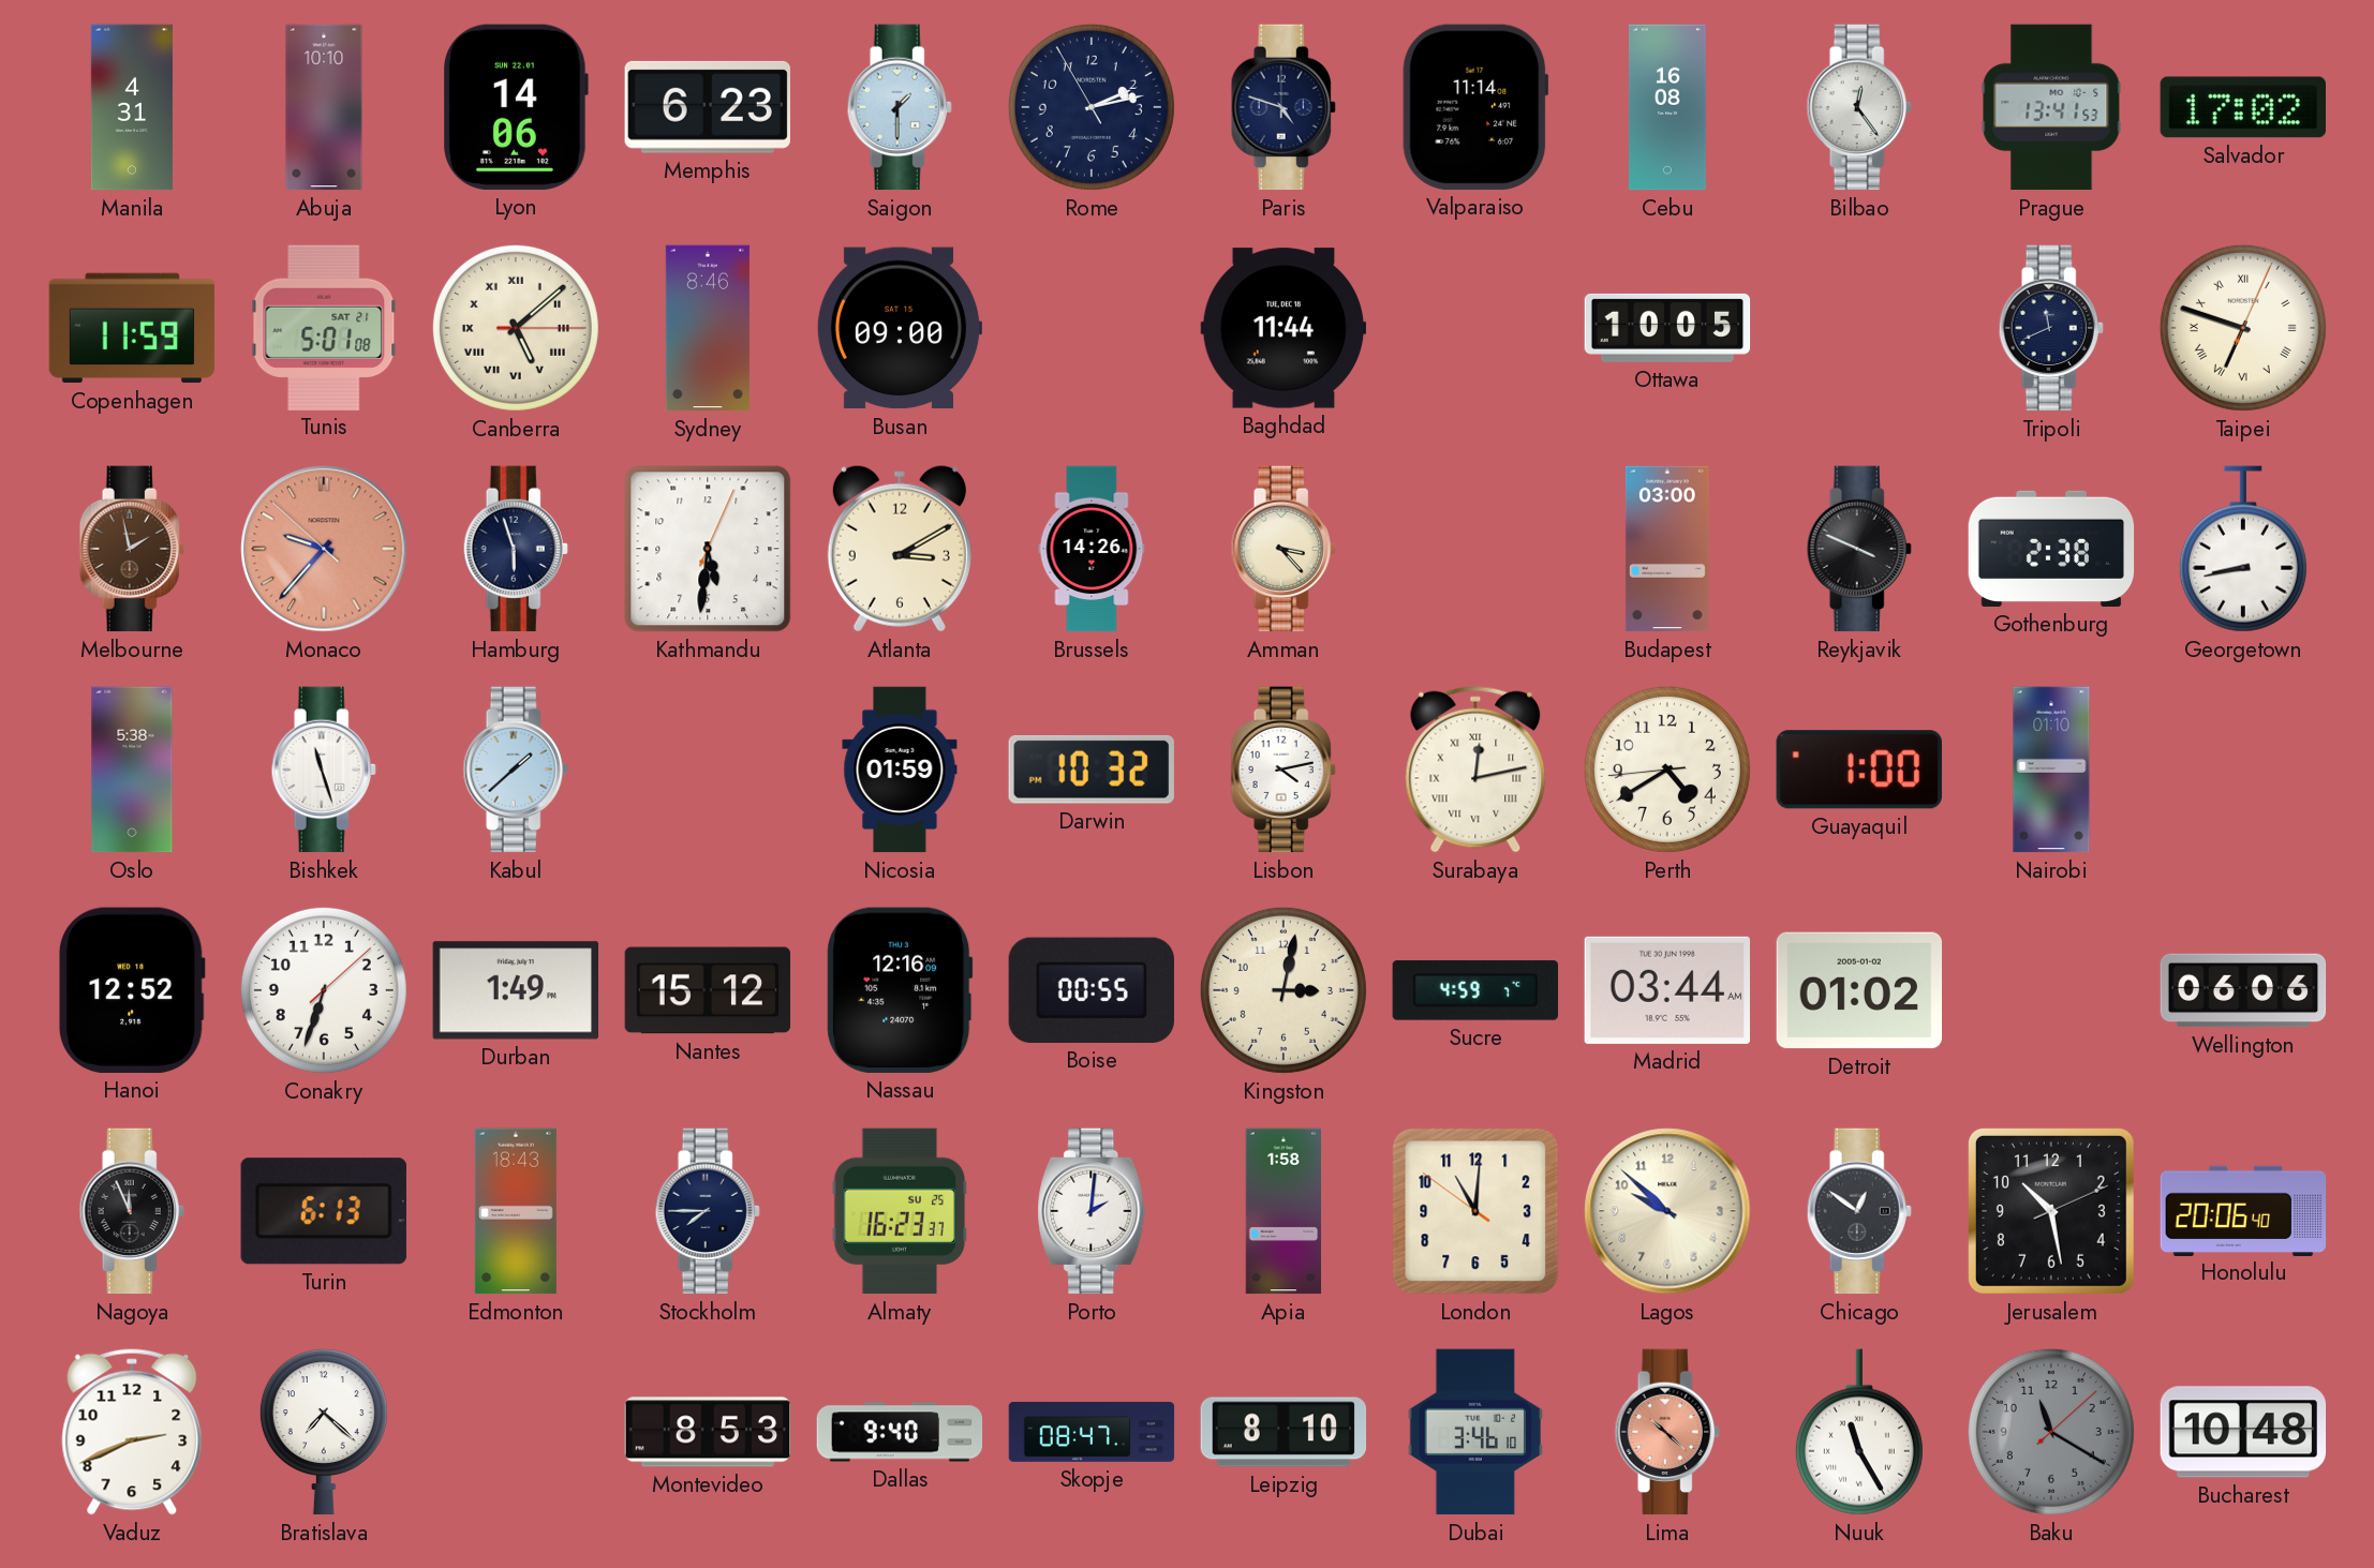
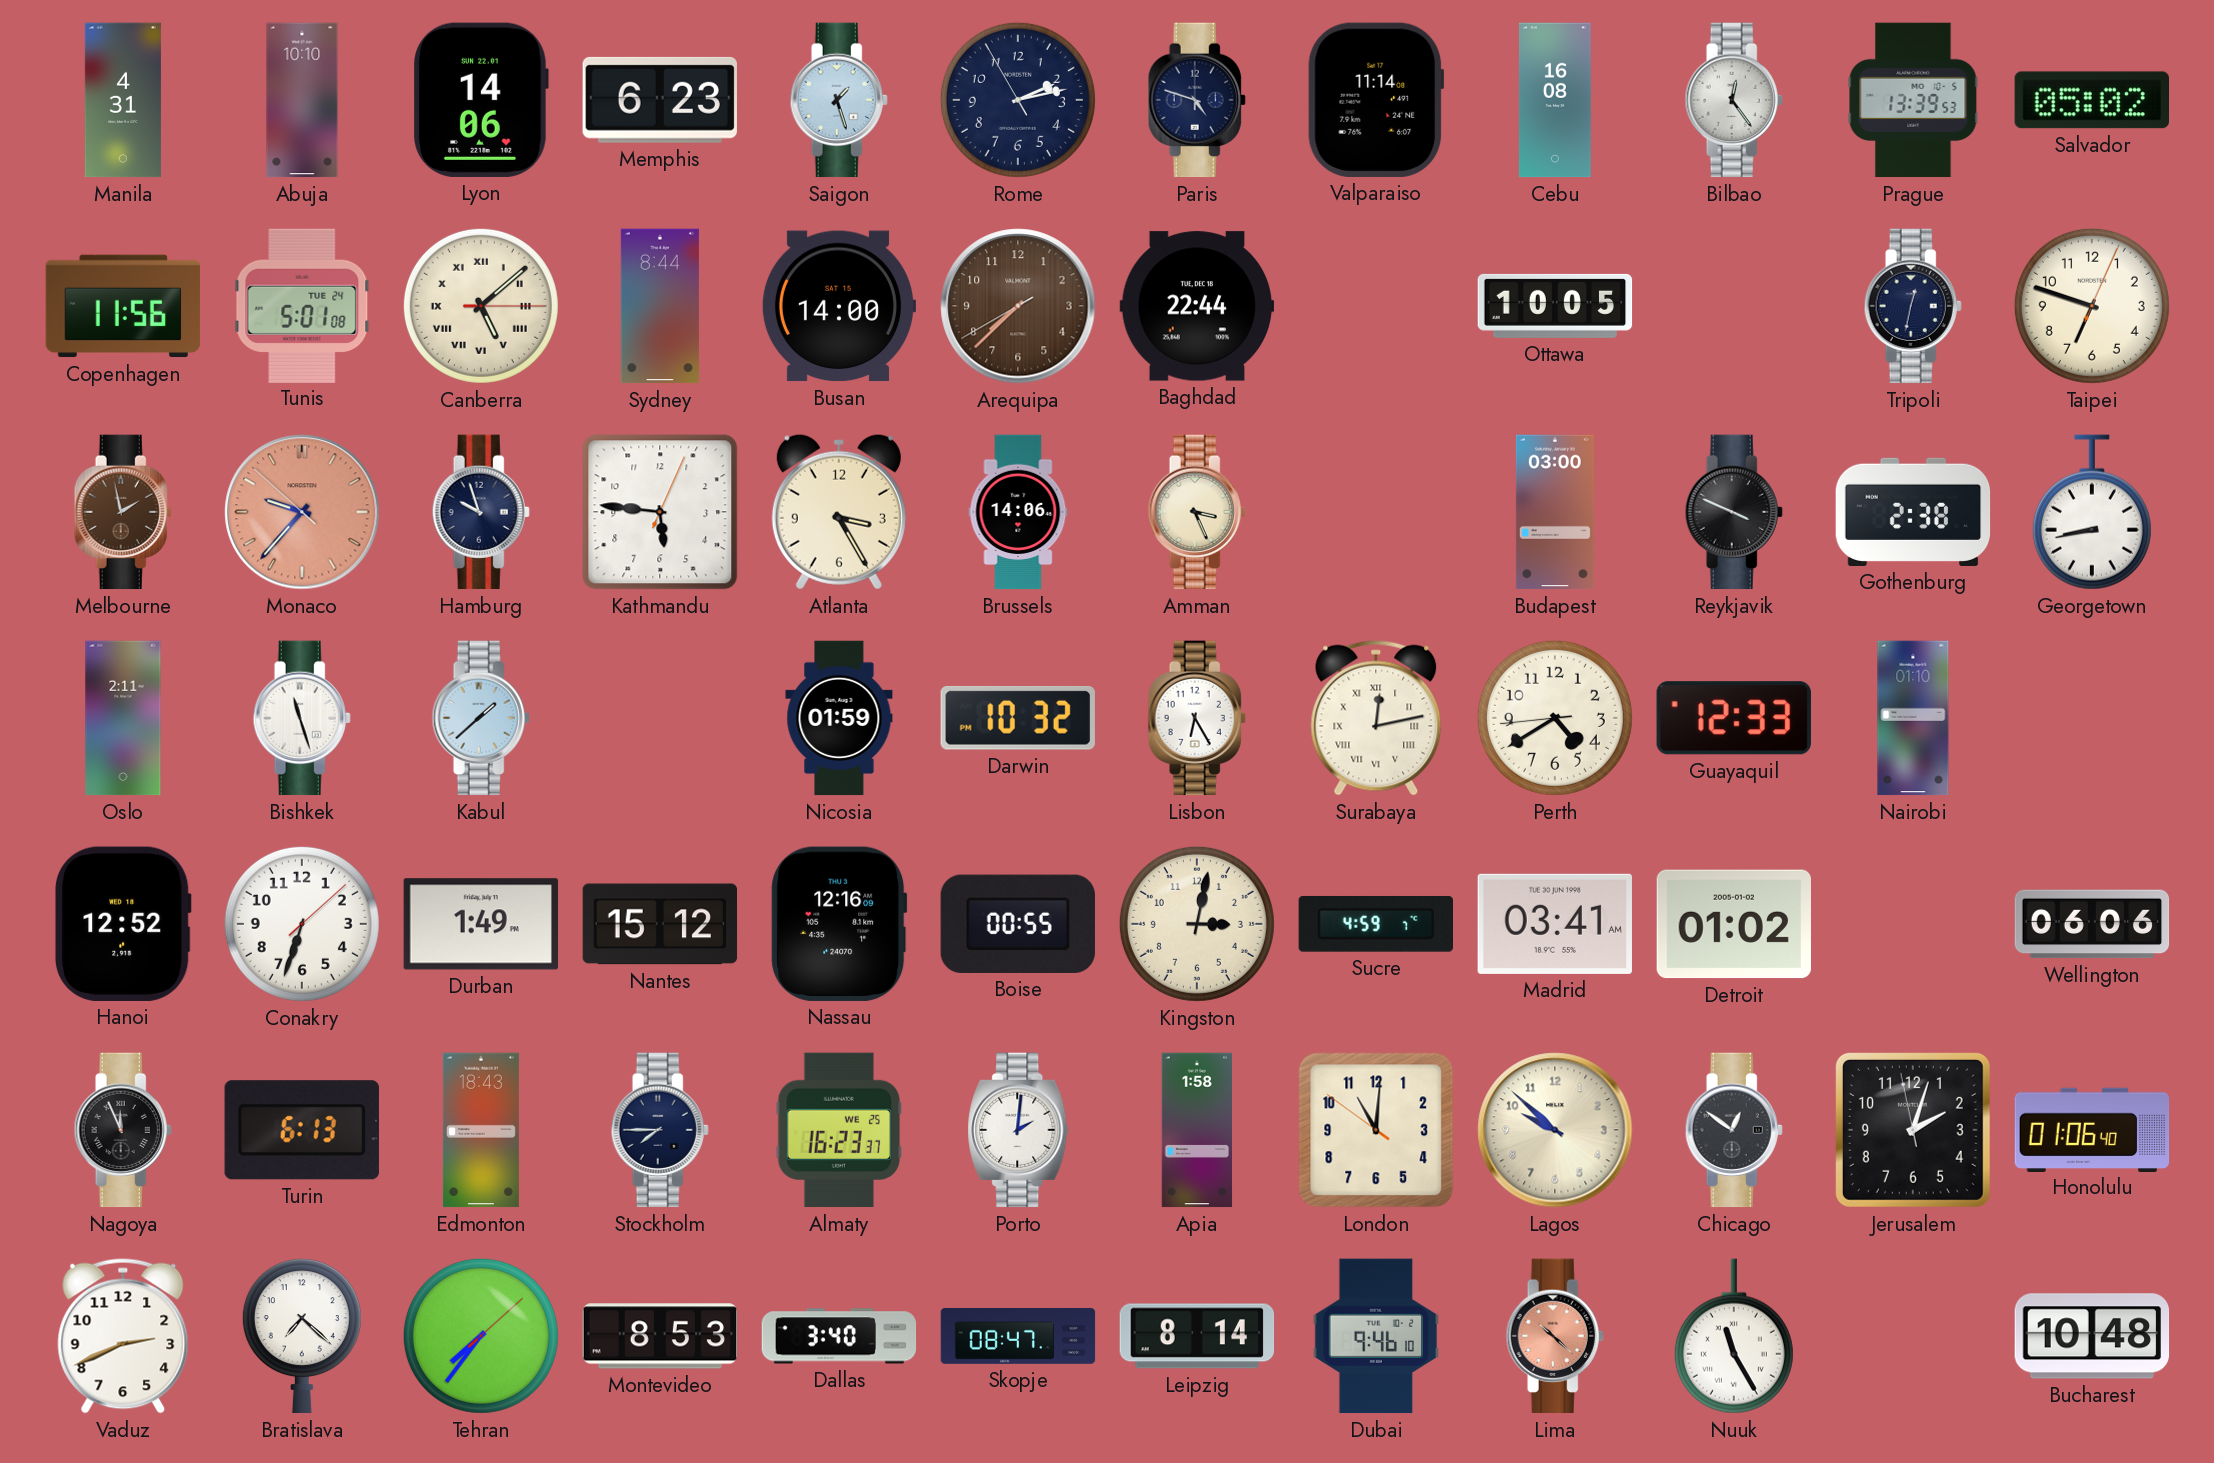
Saigon: 1:30 -> 1:27
Prague: 13:41 -> 13:39
Salvador: 17:02 -> 05:02
Copenhagen: 11:59 -> 11:56
Tunis date: SAT 21 -> TUE 24
Sydney: 8:46 -> 8:44
Busan: 09:00 -> 14:00
Arequipa: none -> 7:37
Baghdad: 11:44 -> 22:44
Tripoli: 11:41 -> 12:32
Taipei numerals: Roman -> Arabic
Hamburg: 5:57 -> 9:57
Kathmandu: 5:31 -> 5:46
Atlanta: 3:10 -> 3:25
Brussels: 14:26 -> 14:06
Amman: 3:23 -> 3:26
Oslo: 5:38 -> 2:11
Lisbon: 4:13 -> 6:25
Guayaquil: 1:00 -> 12:33
Madrid: 03:44 -> 03:41
Almaty date: SU 25 -> WE 25
Jerusalem: 10:28 -> 2:02
Honolulu: 20:06 -> 01:06
Tehran: none -> 7:36
Dallas: 9:40 -> 3:40
Leipzig: 8:10 -> 8:14
Dubai: 3:46 -> 9:46
Baku: 11:20 -> none
